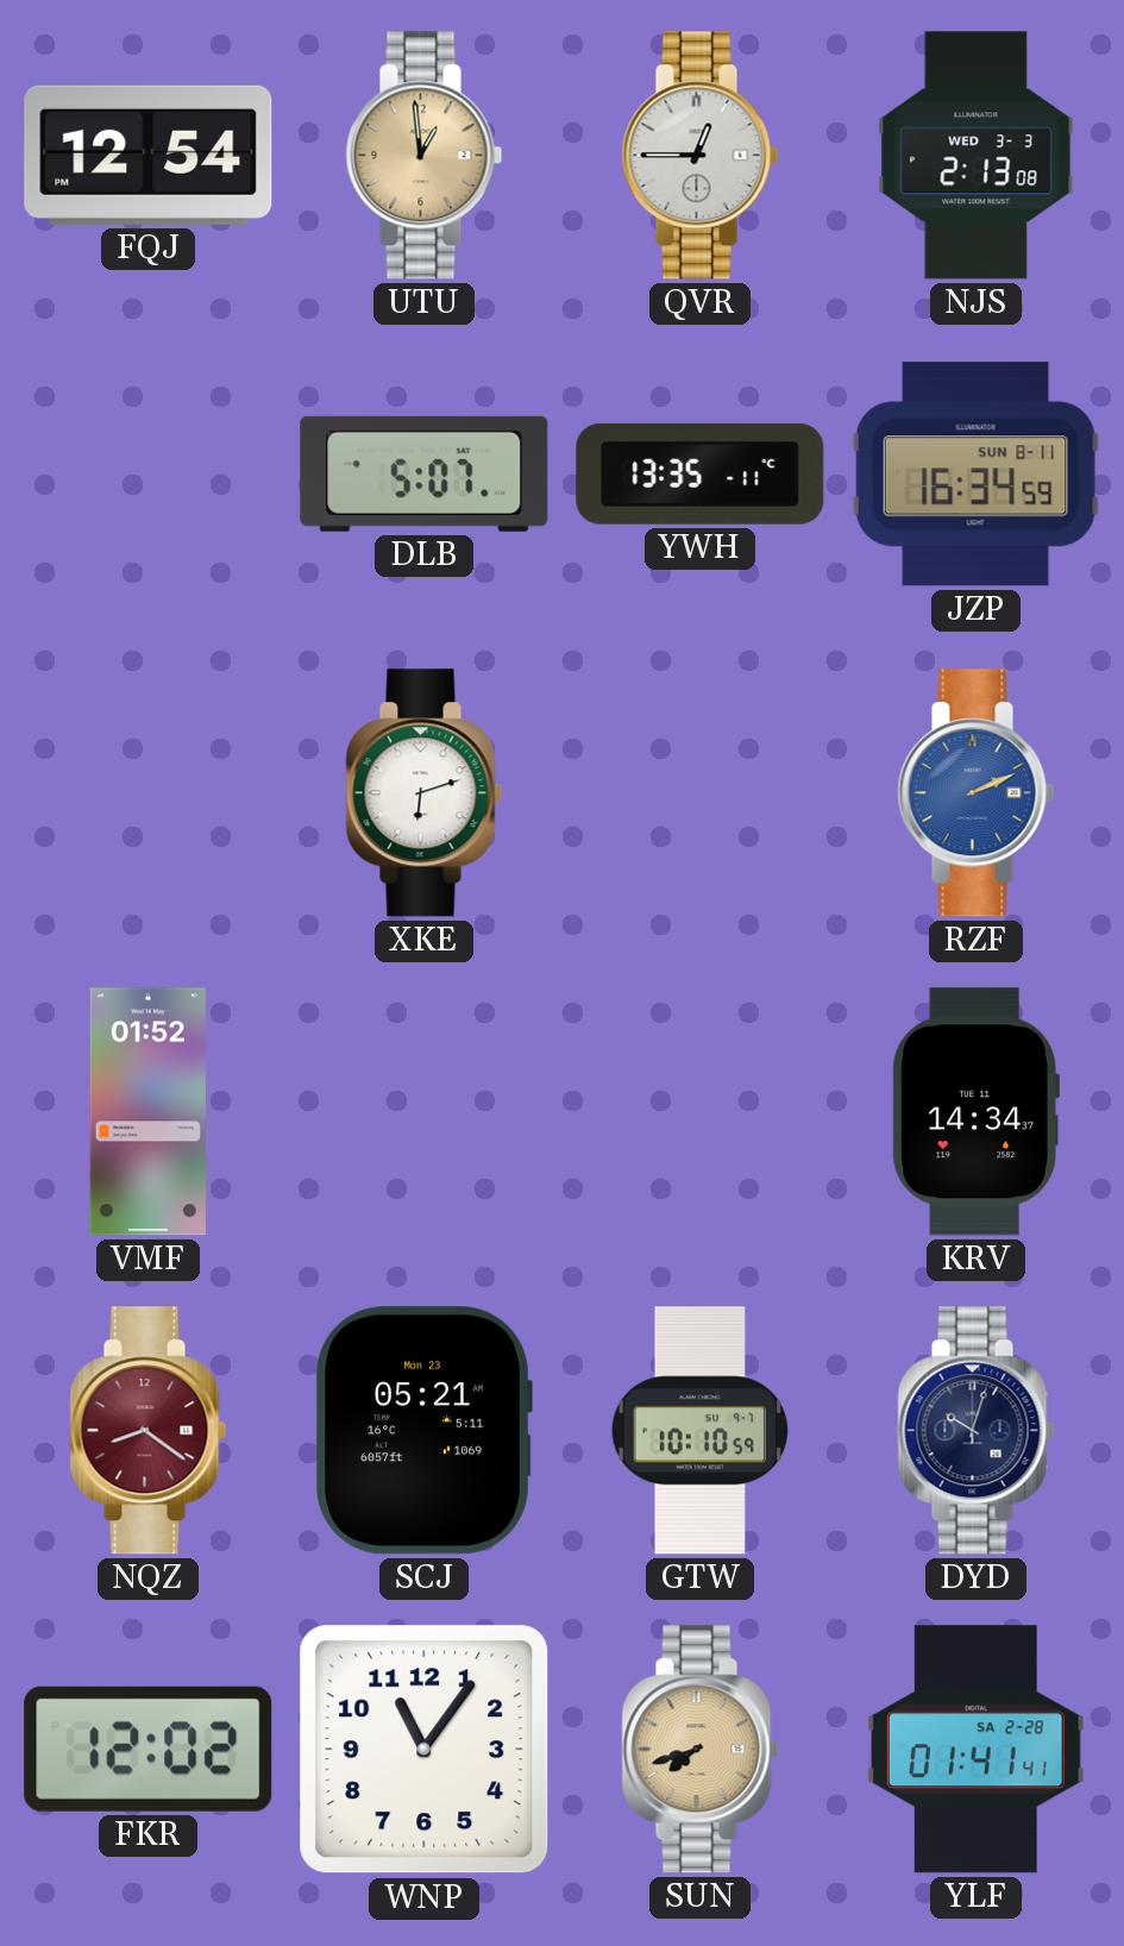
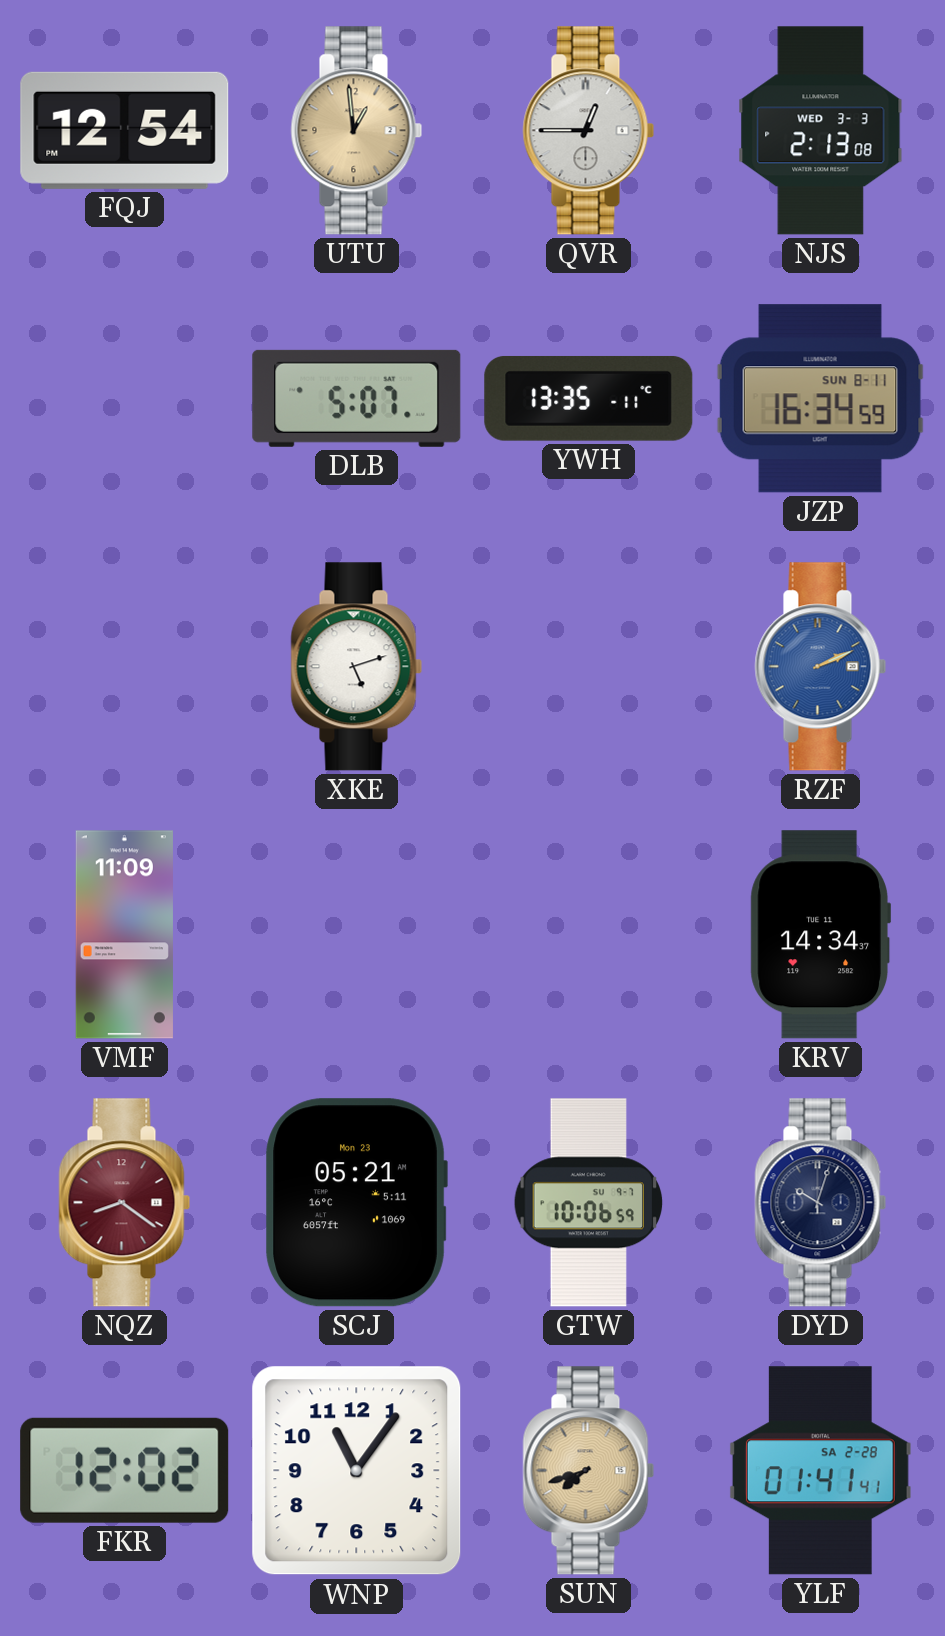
XKE: 6:12 -> 5:12
VMF: 01:52 -> 11:09
GTW: 10:10 -> 10:06
